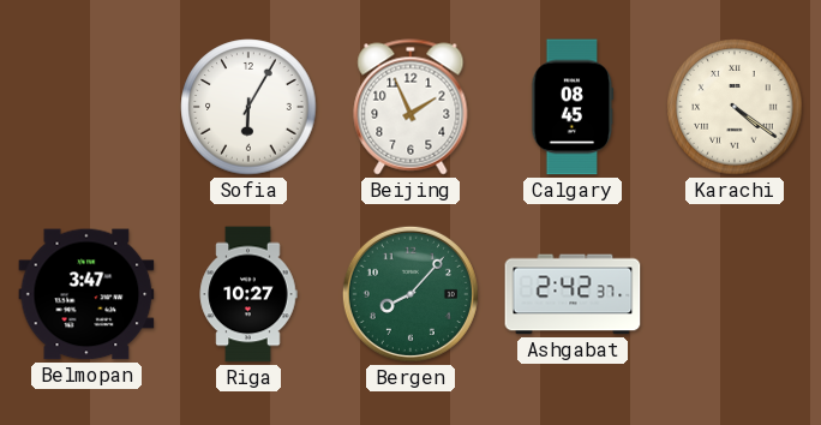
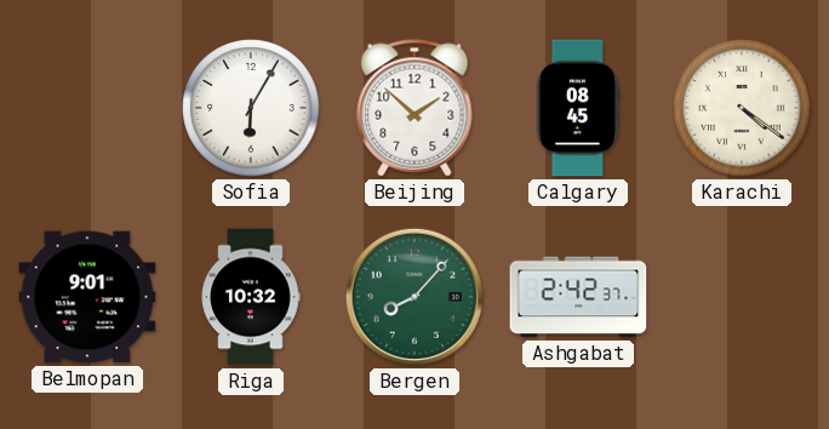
Beijing: 1:56 -> 1:52
Belmopan: 3:47 -> 9:01
Riga: 10:27 -> 10:32
